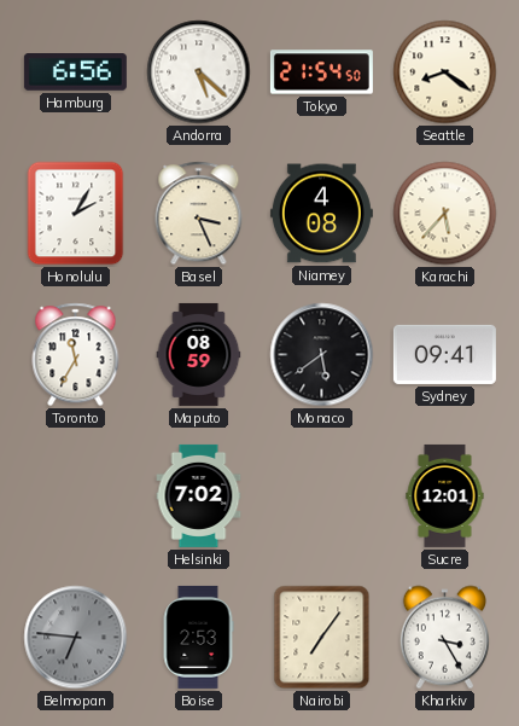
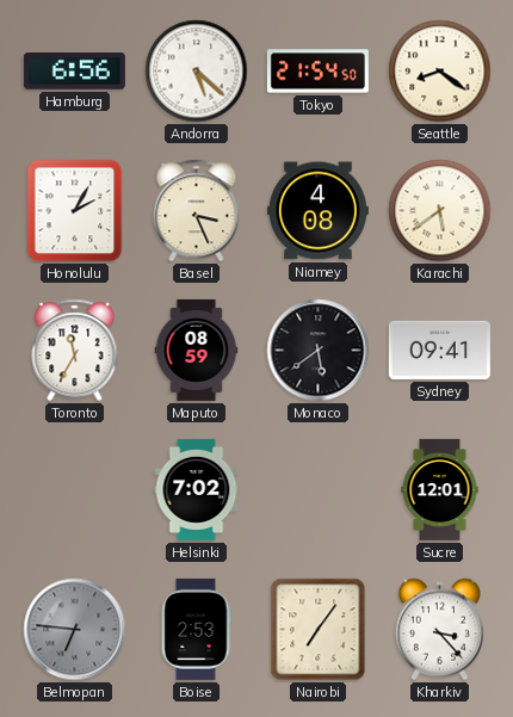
Karachi: 5:37 -> 5:39
Kharkiv: 3:25 -> 3:23
